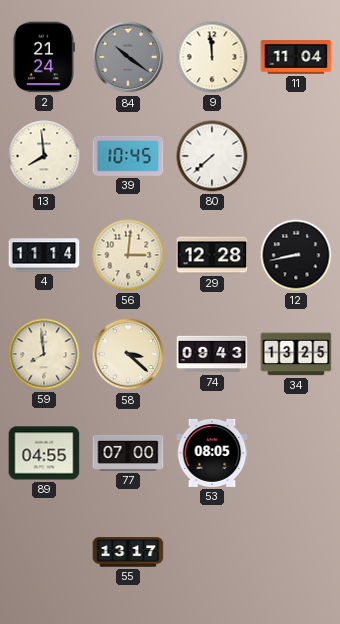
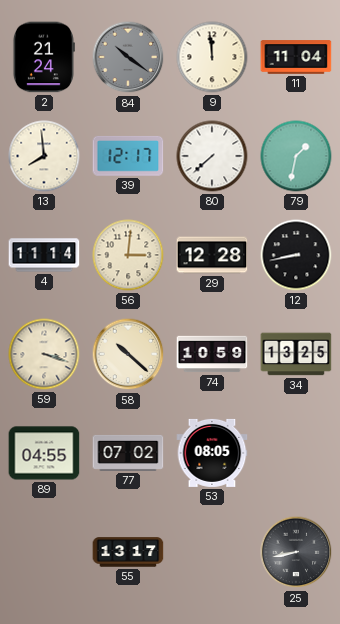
39: 10:45 -> 12:17
79: none -> 1:32
59: 7:59 -> 3:18
58: 3:22 -> 10:22
74: 09:43 -> 10:59
77: 07:00 -> 07:02
25: none -> 8:43
